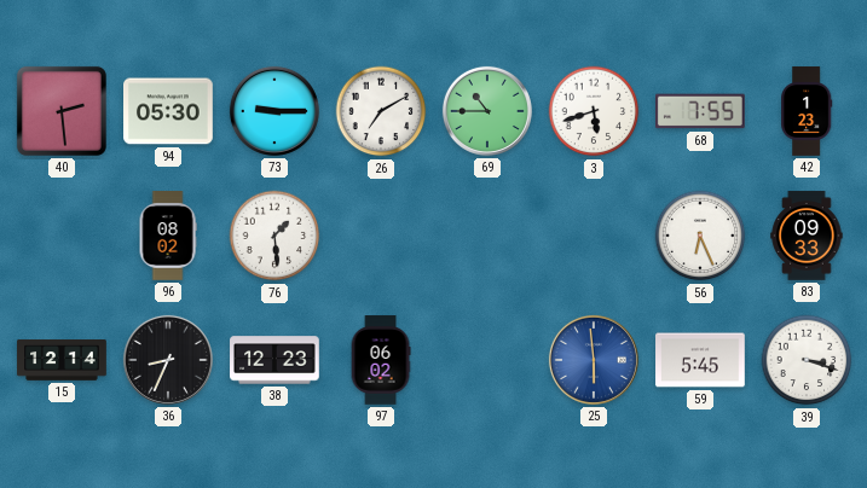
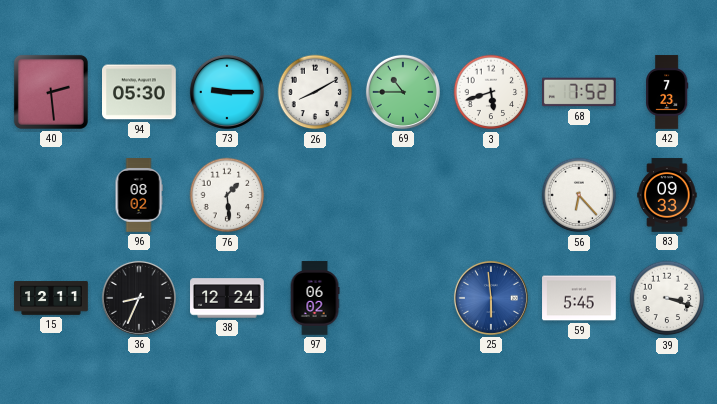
26: 7:10 -> 8:10
68: 7:55 -> 7:52
42: 1:23 -> 7:23
56: 6:26 -> 6:23
15: 12:14 -> 12:11
38: 12:23 -> 12:24
